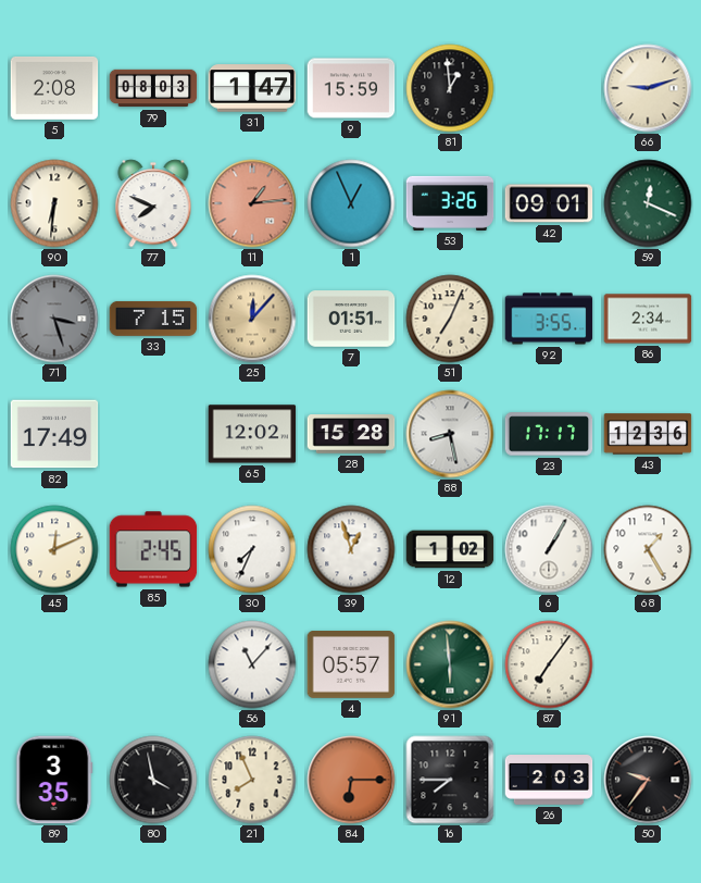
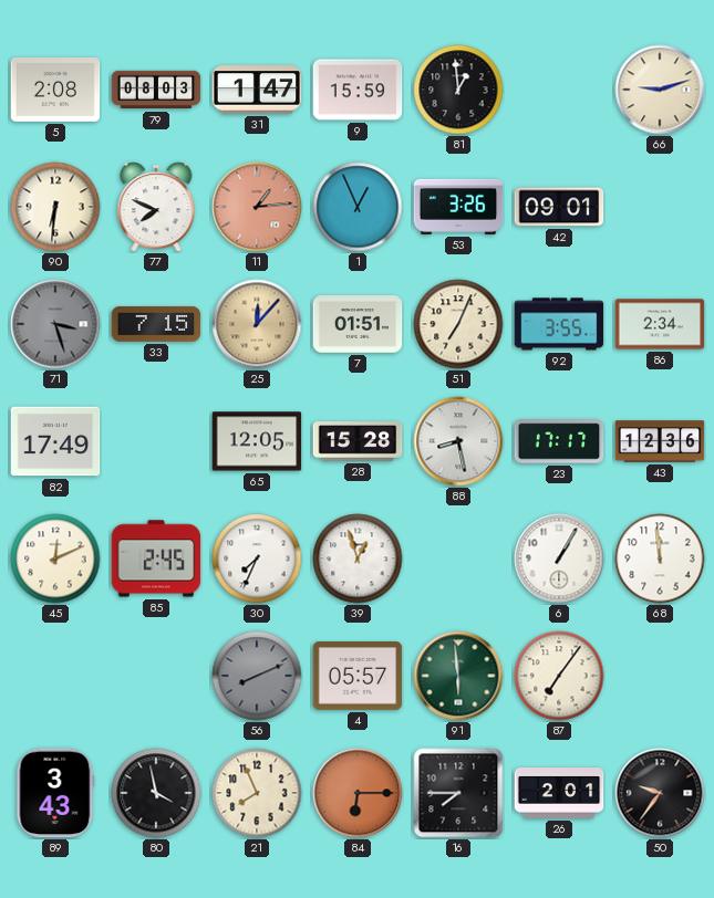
59: 12:19 -> none
65: 12:02 -> 12:05
12: 1:02 -> none
68: 1:25 -> 11:59
56: 11:07 -> 8:11
56 dial: white -> grey
89: 3:35 -> 3:43
26: 2:03 -> 2:01
